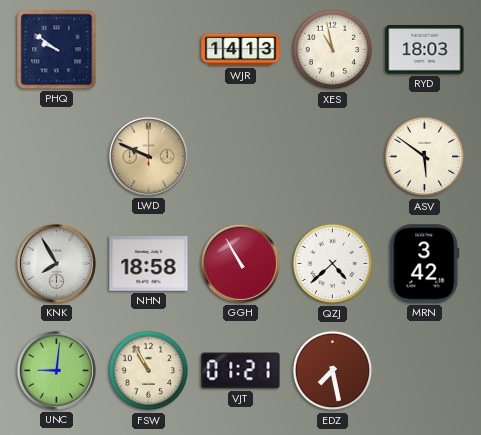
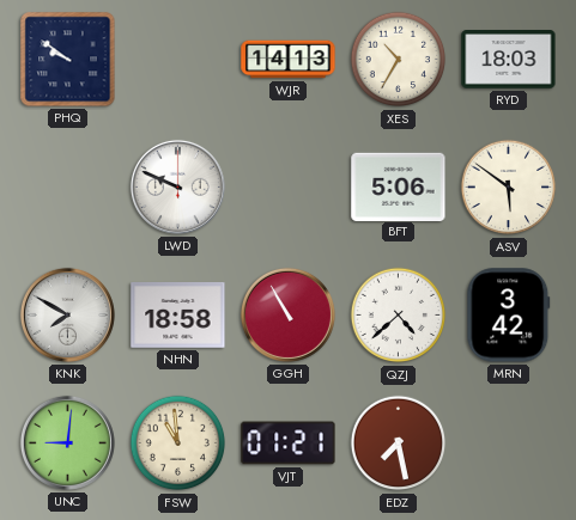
XES: 10:58 -> 10:35
LWD dial: champagne -> white
BFT: none -> 5:06
KNK: 7:55 -> 7:50
FSW: 10:55 -> 10:59
